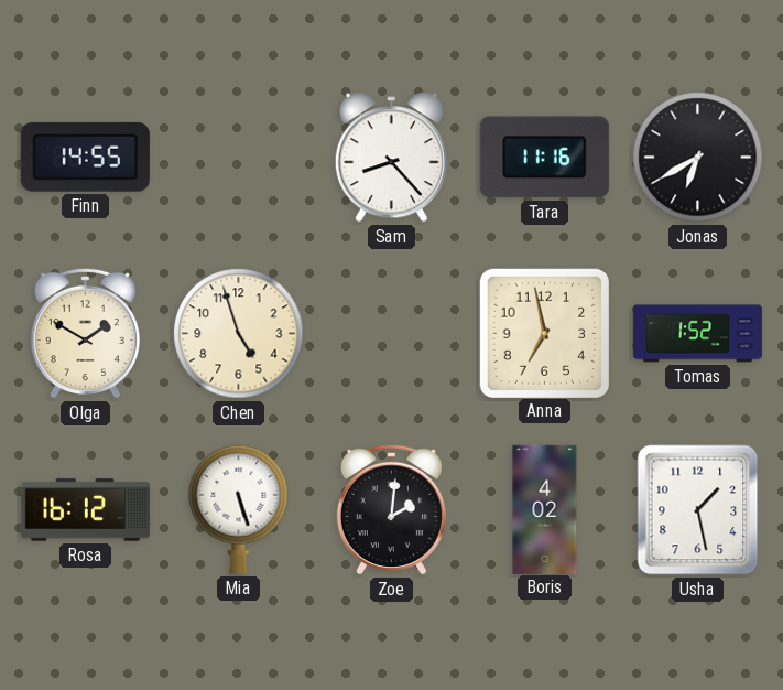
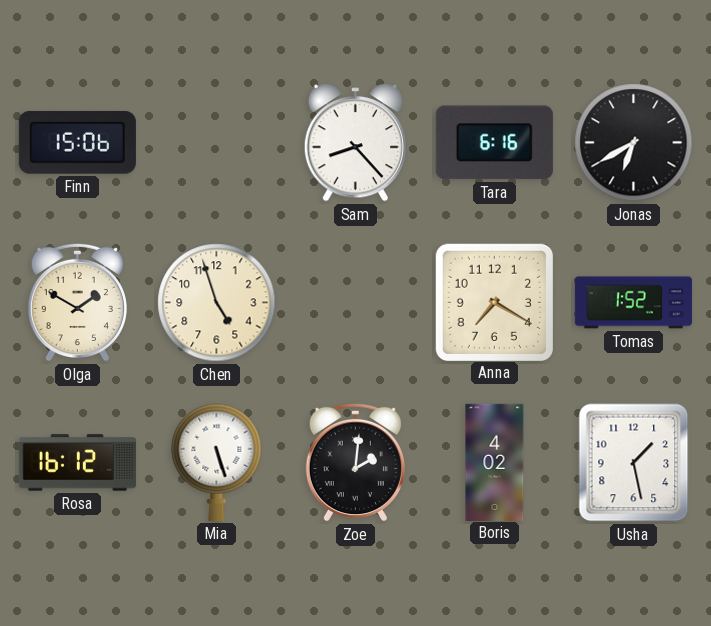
Finn: 14:55 -> 15:06
Tara: 11:16 -> 6:16
Anna: 6:58 -> 7:20
